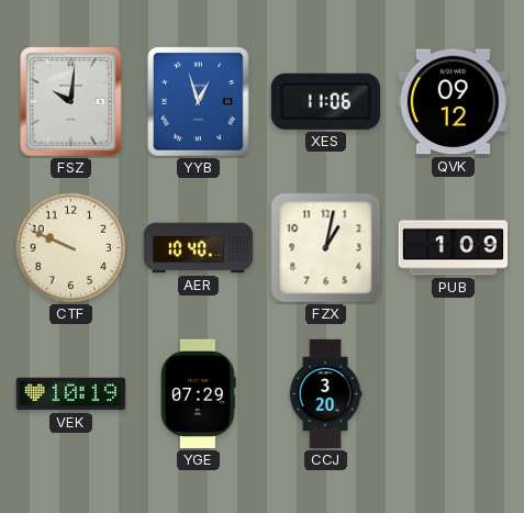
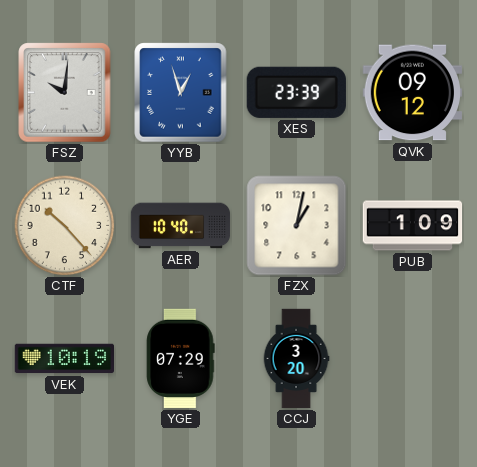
XES: 11:06 -> 23:39
CTF: 9:49 -> 10:23
